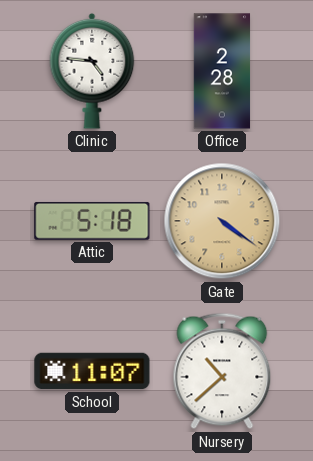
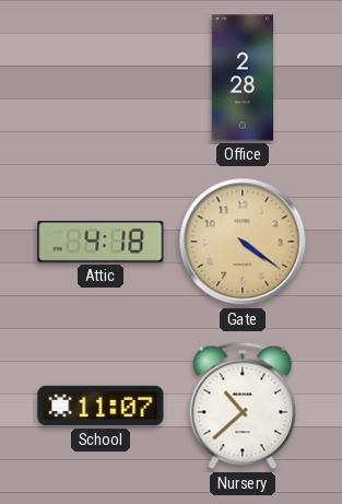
Clinic: 4:46 -> none
Attic: 5:18 -> 4:18
